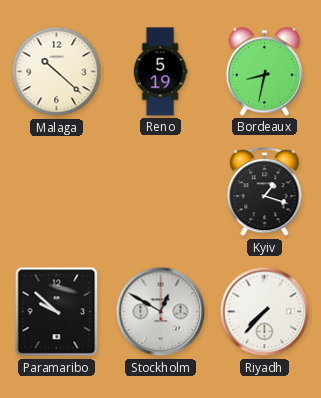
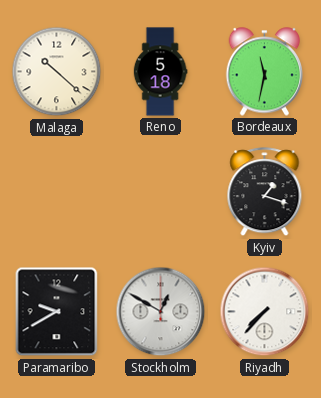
Reno: 5:19 -> 5:18
Bordeaux: 8:32 -> 11:32
Paramaribo: 9:52 -> 9:40
